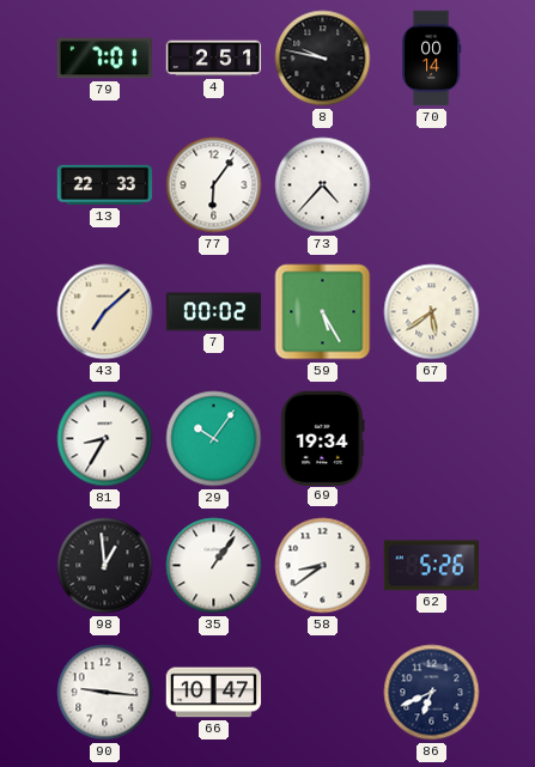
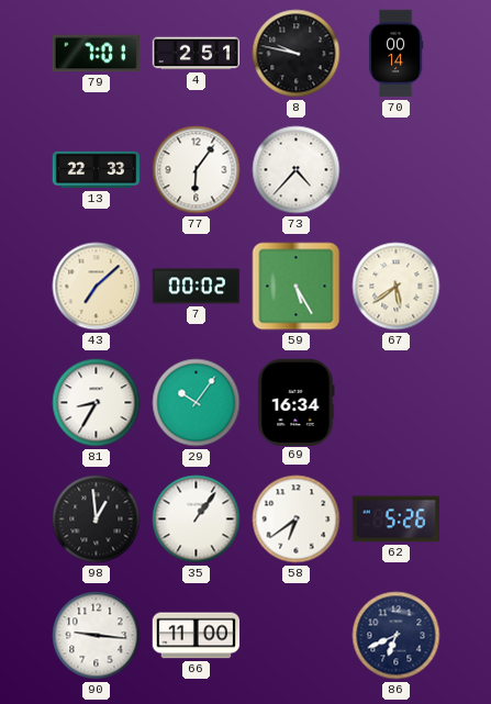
69: 19:34 -> 16:34
58: 8:39 -> 6:39
66: 10:47 -> 11:00
